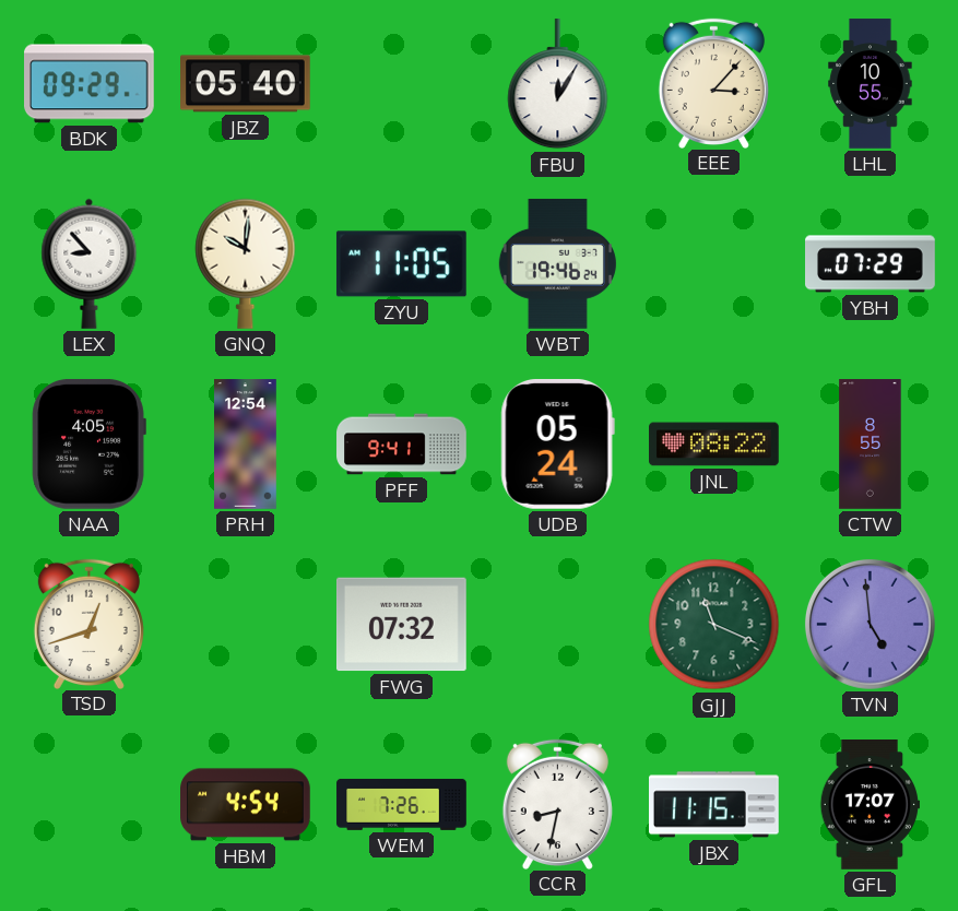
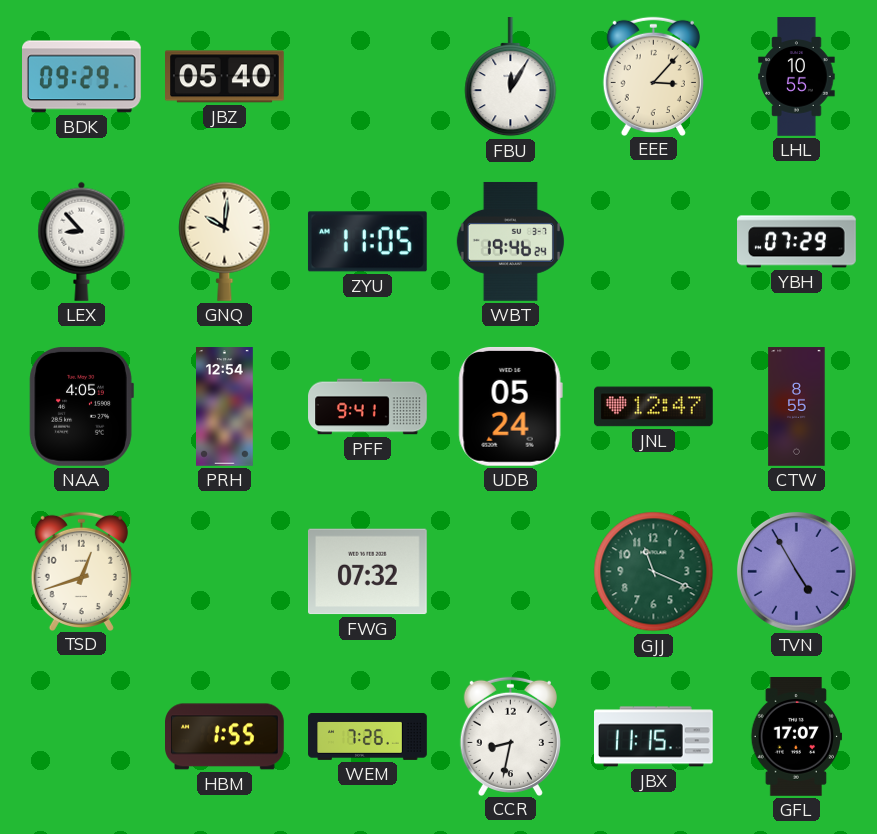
JNL: 08:22 -> 12:47
TVN: 4:59 -> 4:55
HBM: 4:54 -> 1:55
